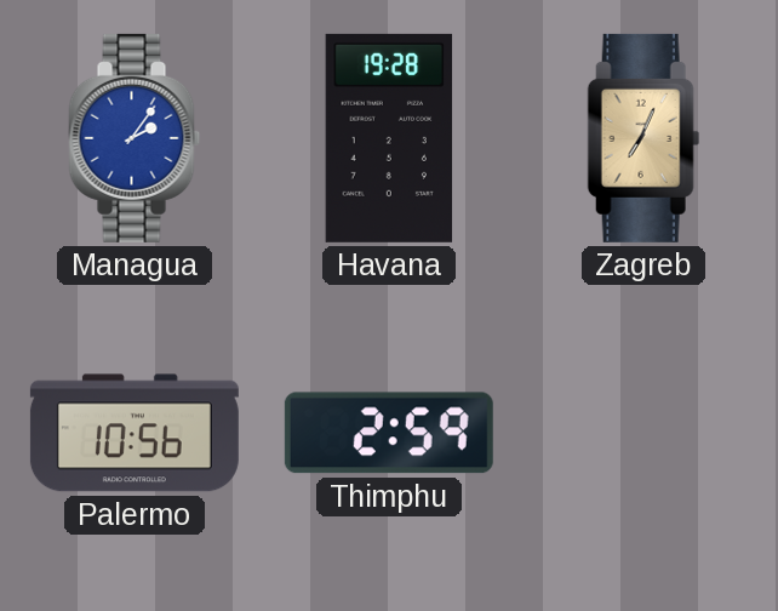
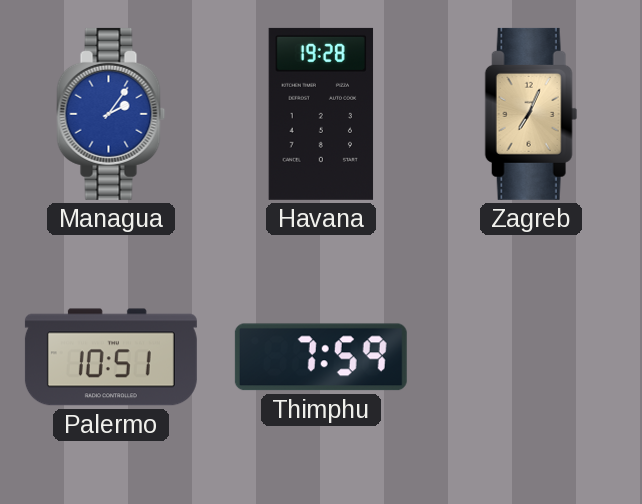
Palermo: 10:56 -> 10:51
Thimphu: 2:59 -> 7:59
